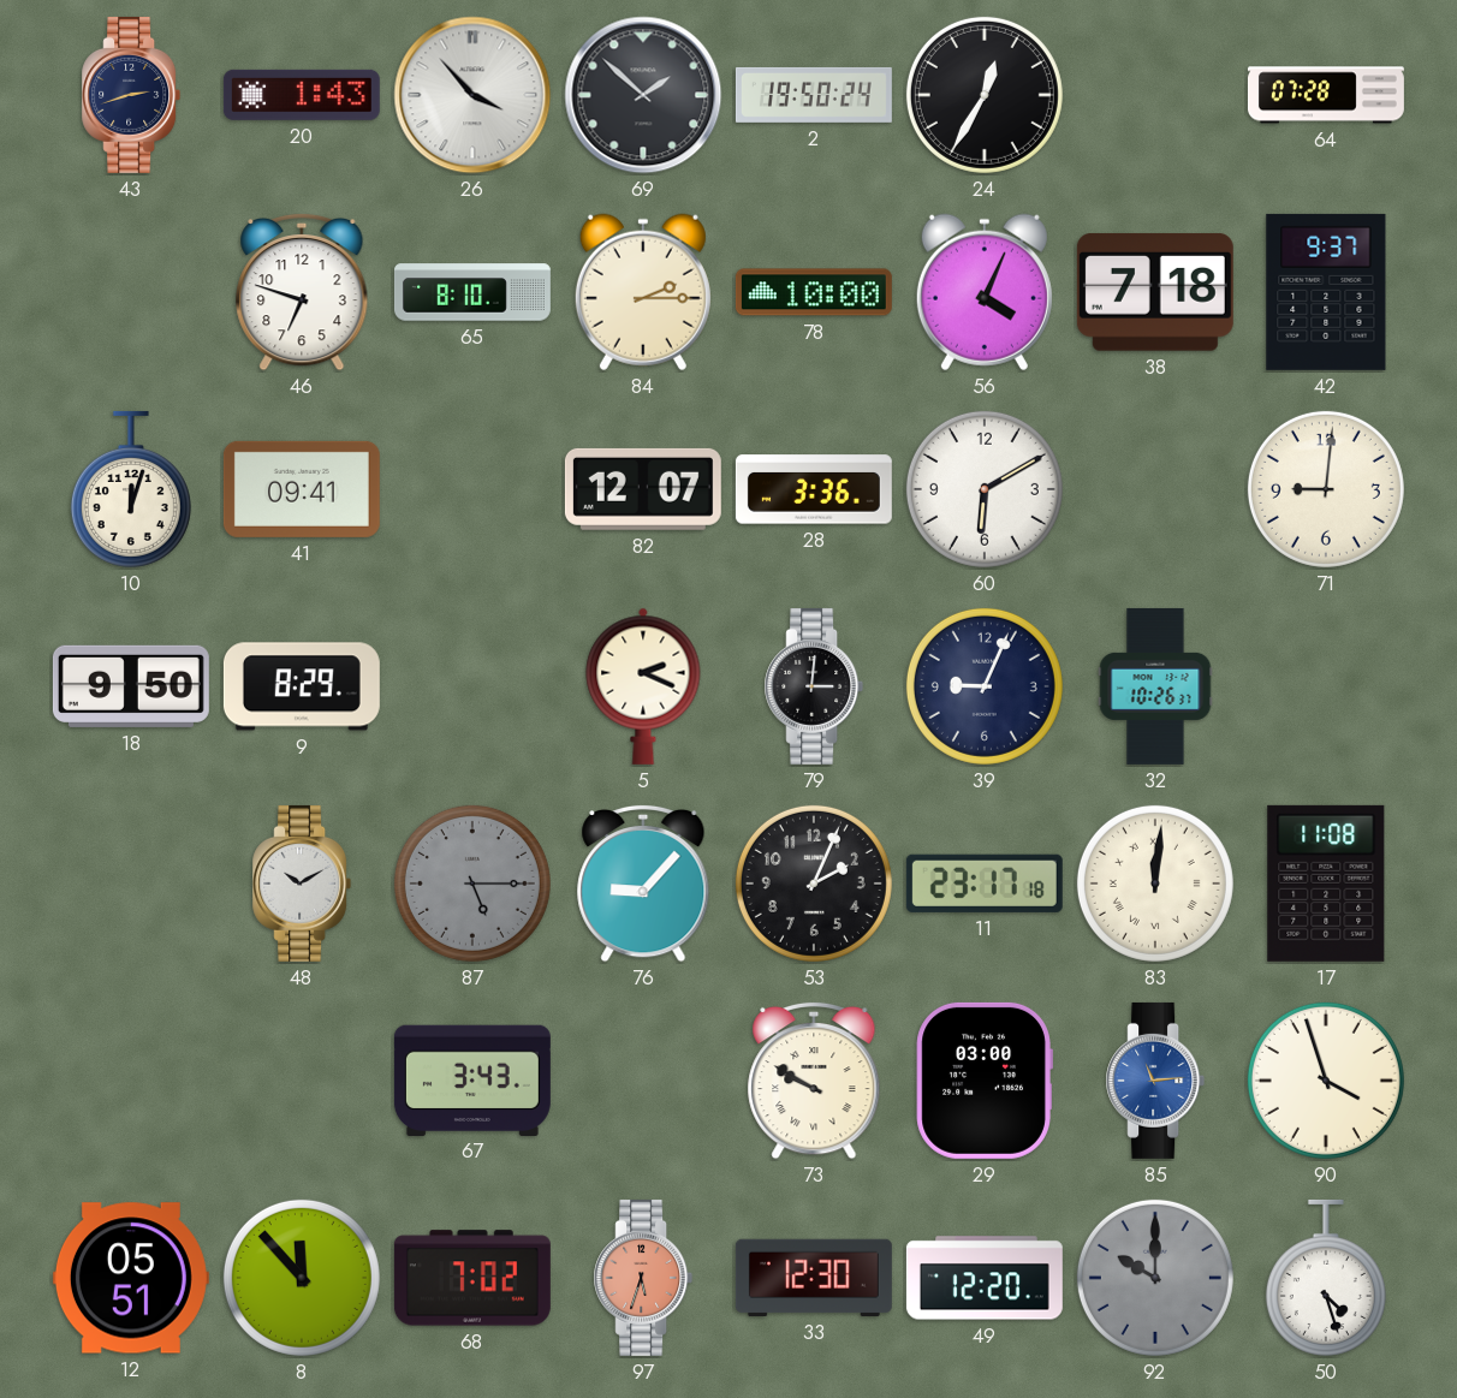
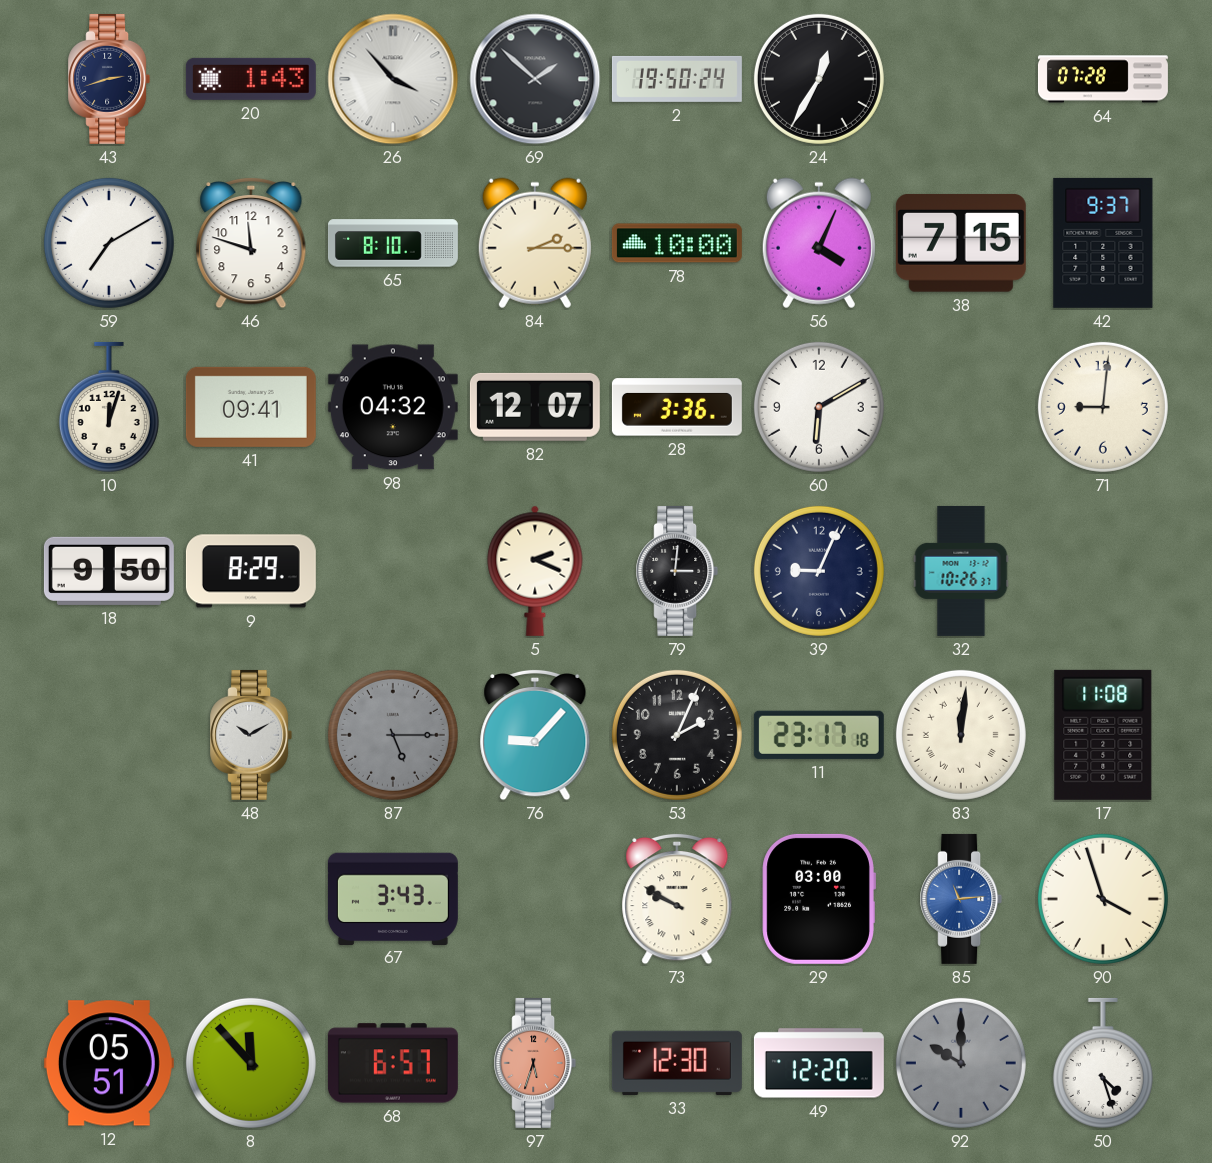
59: none -> 7:10
46: 6:48 -> 11:48
38: 7:18 -> 7:15
98: none -> 04:32
68: 7:02 -> 6:57
